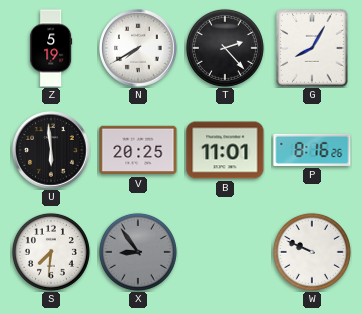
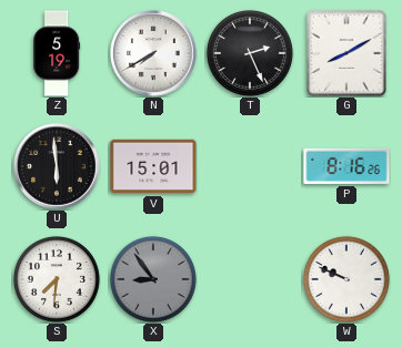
T: 2:23 -> 2:26
G: 8:05 -> 8:10
V: 20:25 -> 15:01
B: 11:01 -> none
